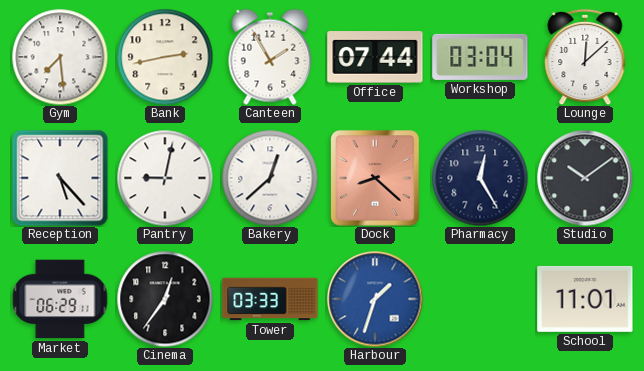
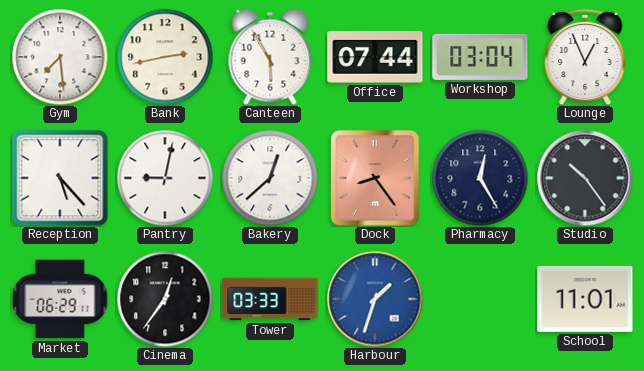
Canteen: 1:55 -> 5:55
Lounge: 12:08 -> 12:56
Dock: 8:22 -> 8:24
Studio: 10:09 -> 10:24
